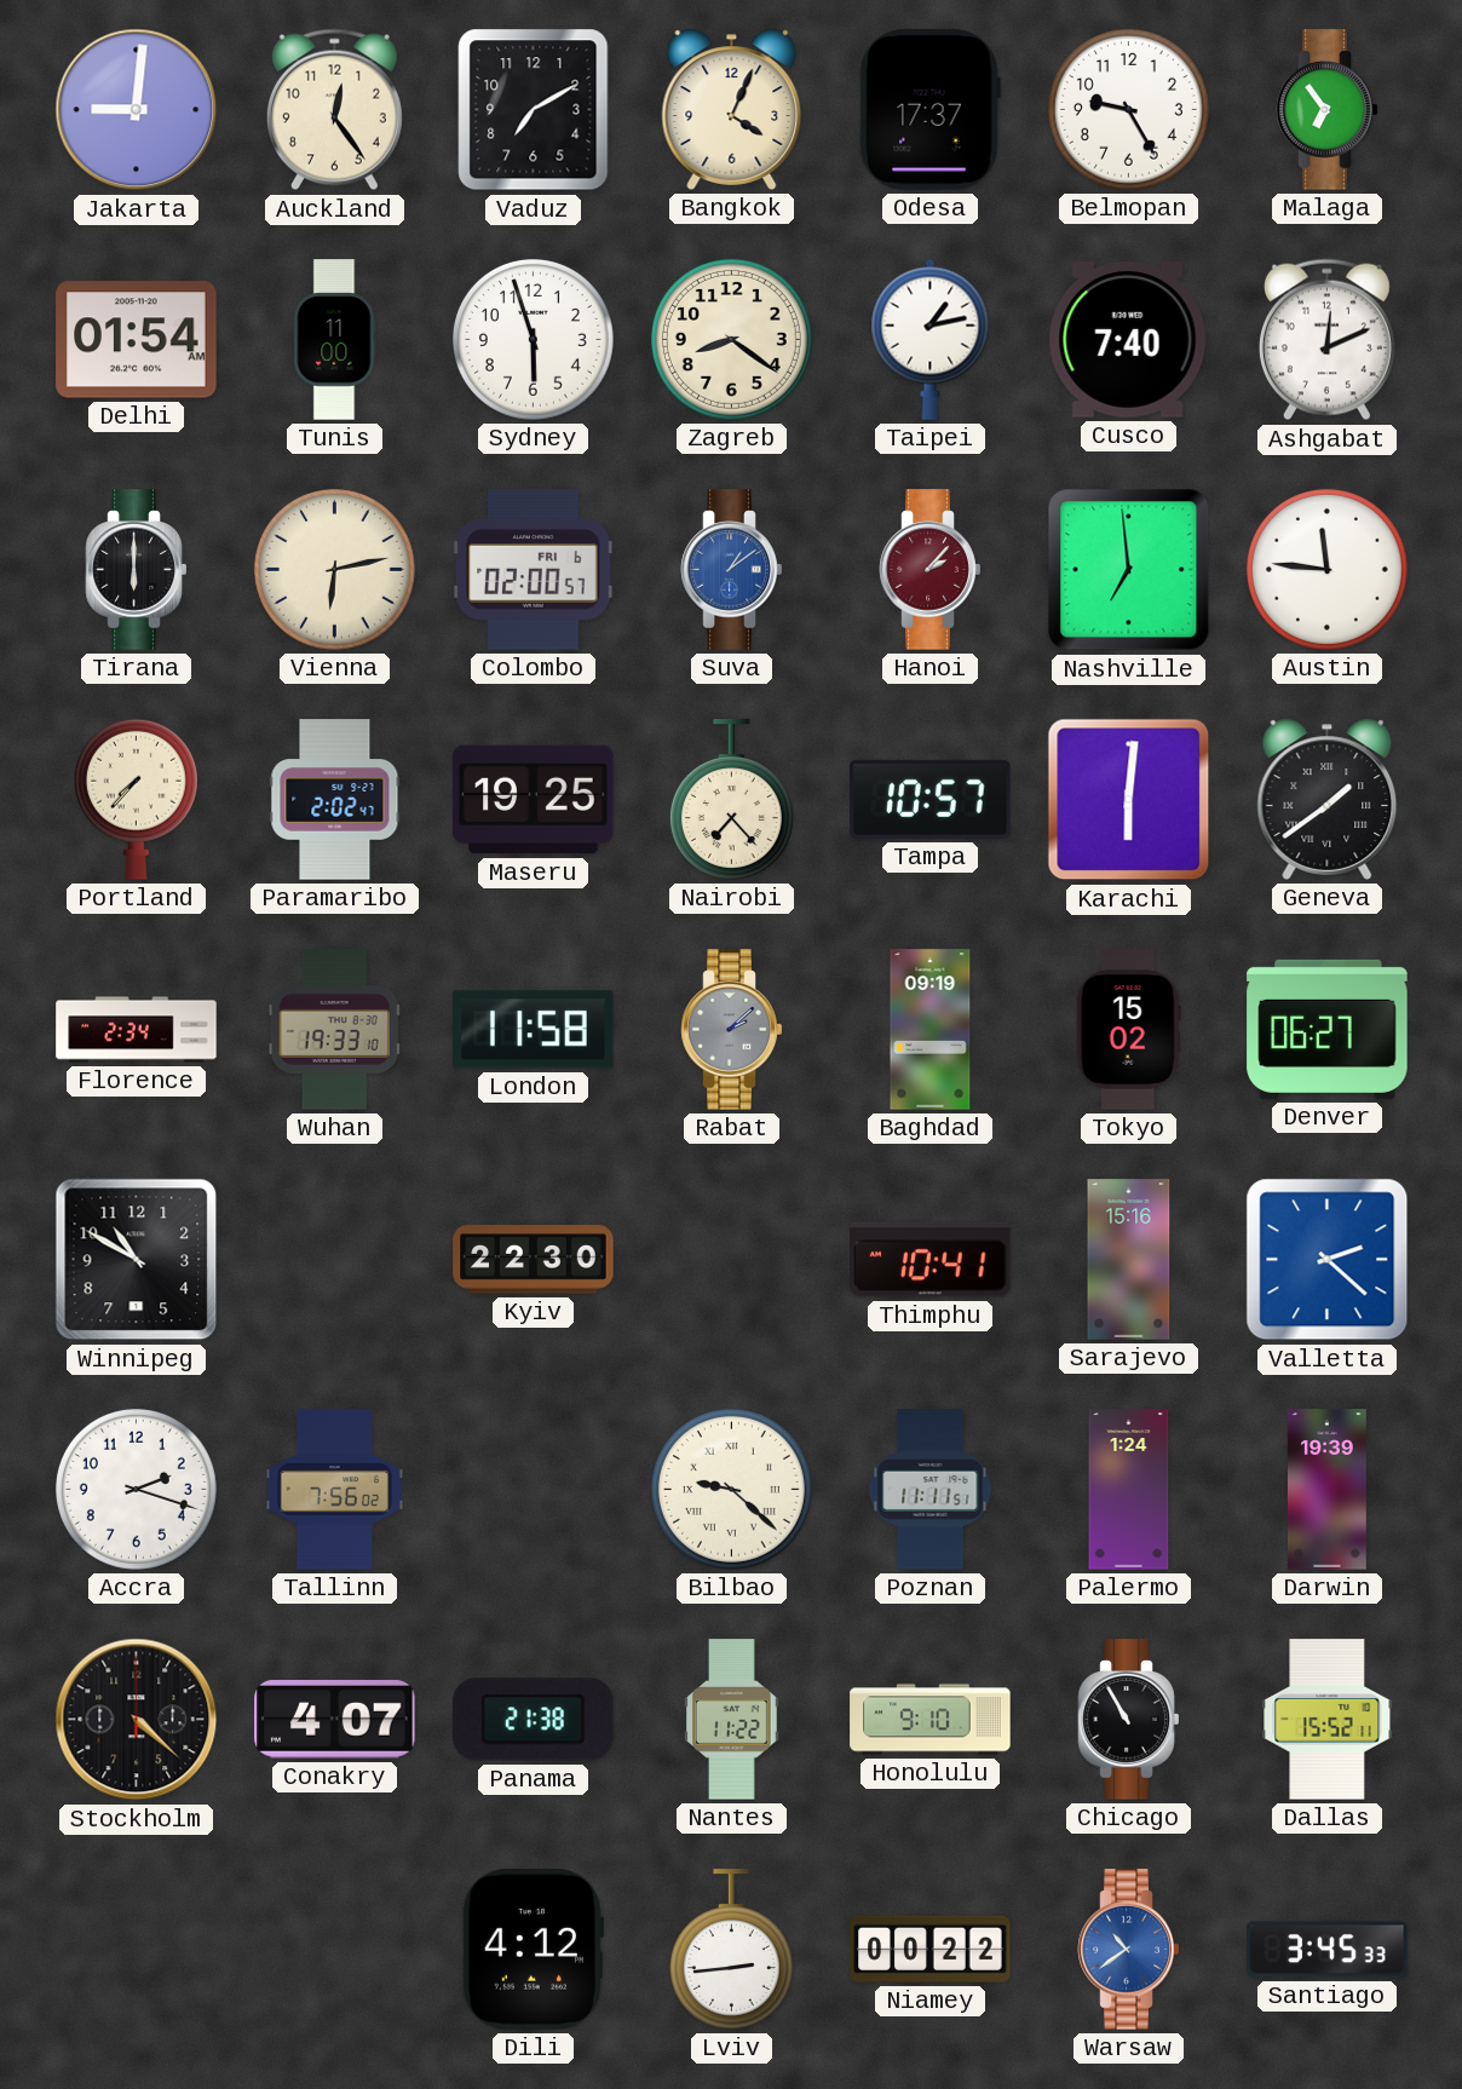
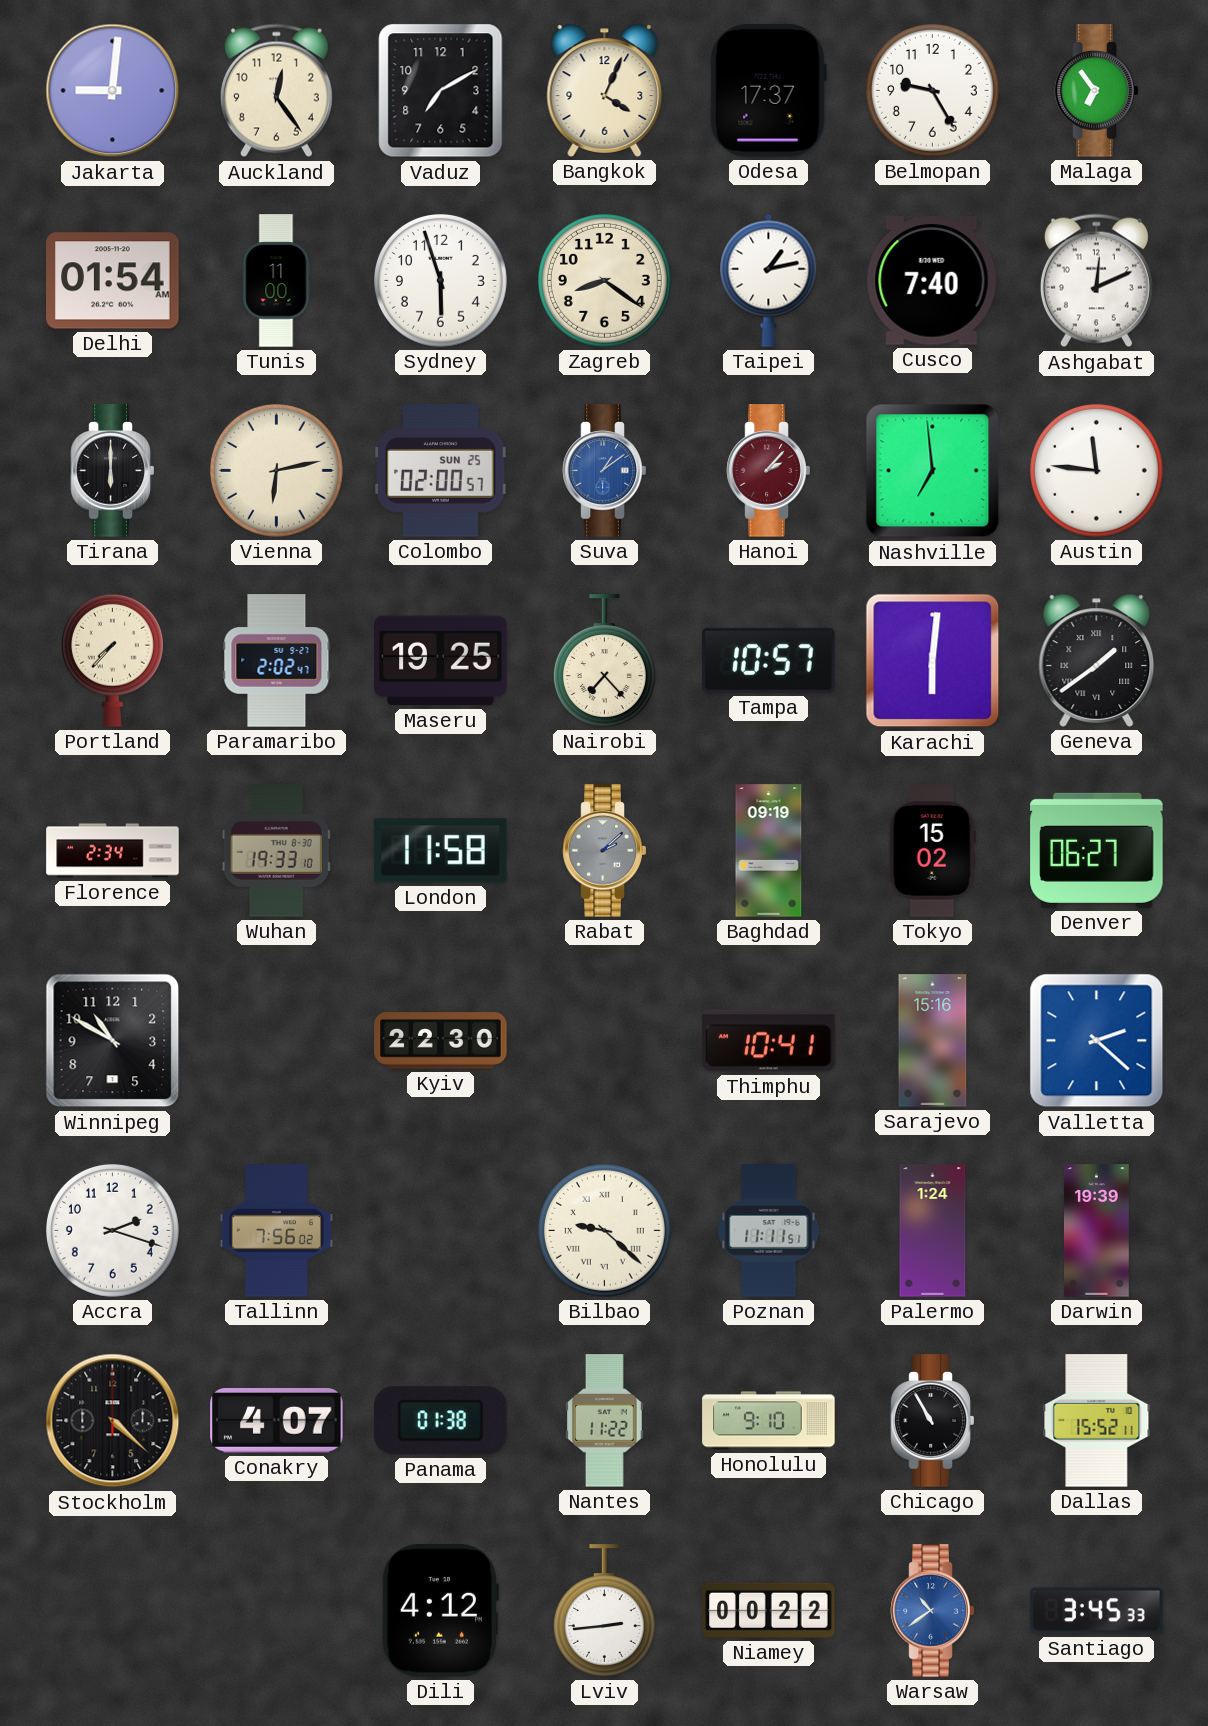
Colombo date: FRI 6 -> SUN 25
Panama: 21:38 -> 01:38
